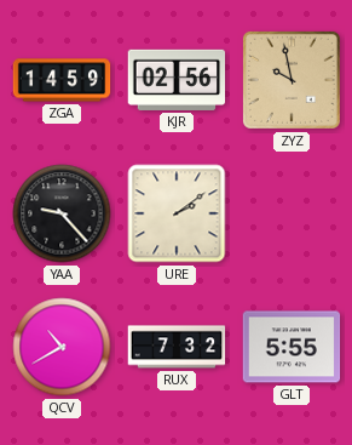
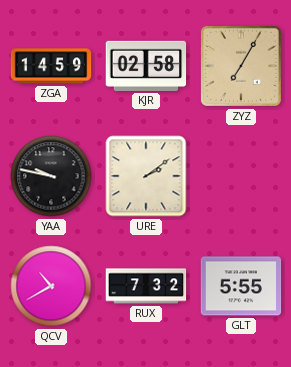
KJR: 02:56 -> 02:58
ZYZ: 9:58 -> 7:05
YAA: 9:23 -> 9:47
